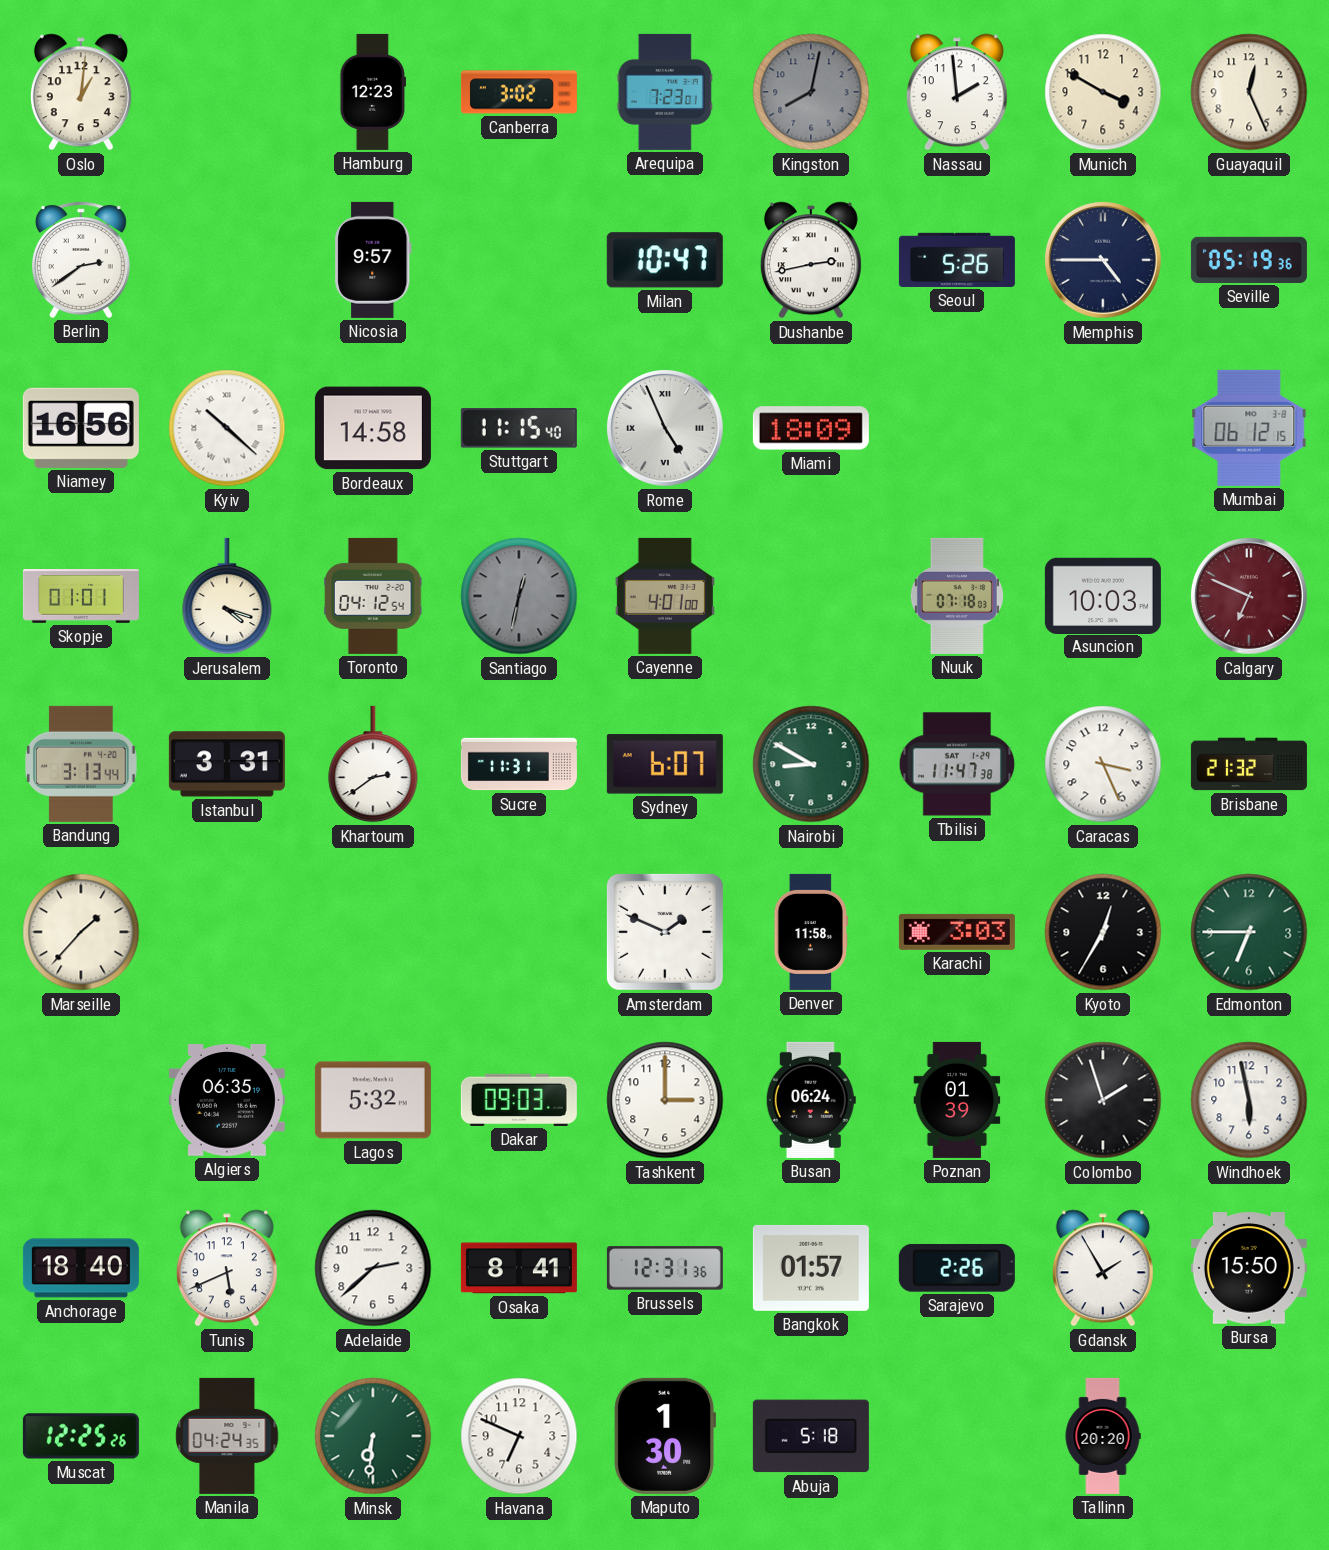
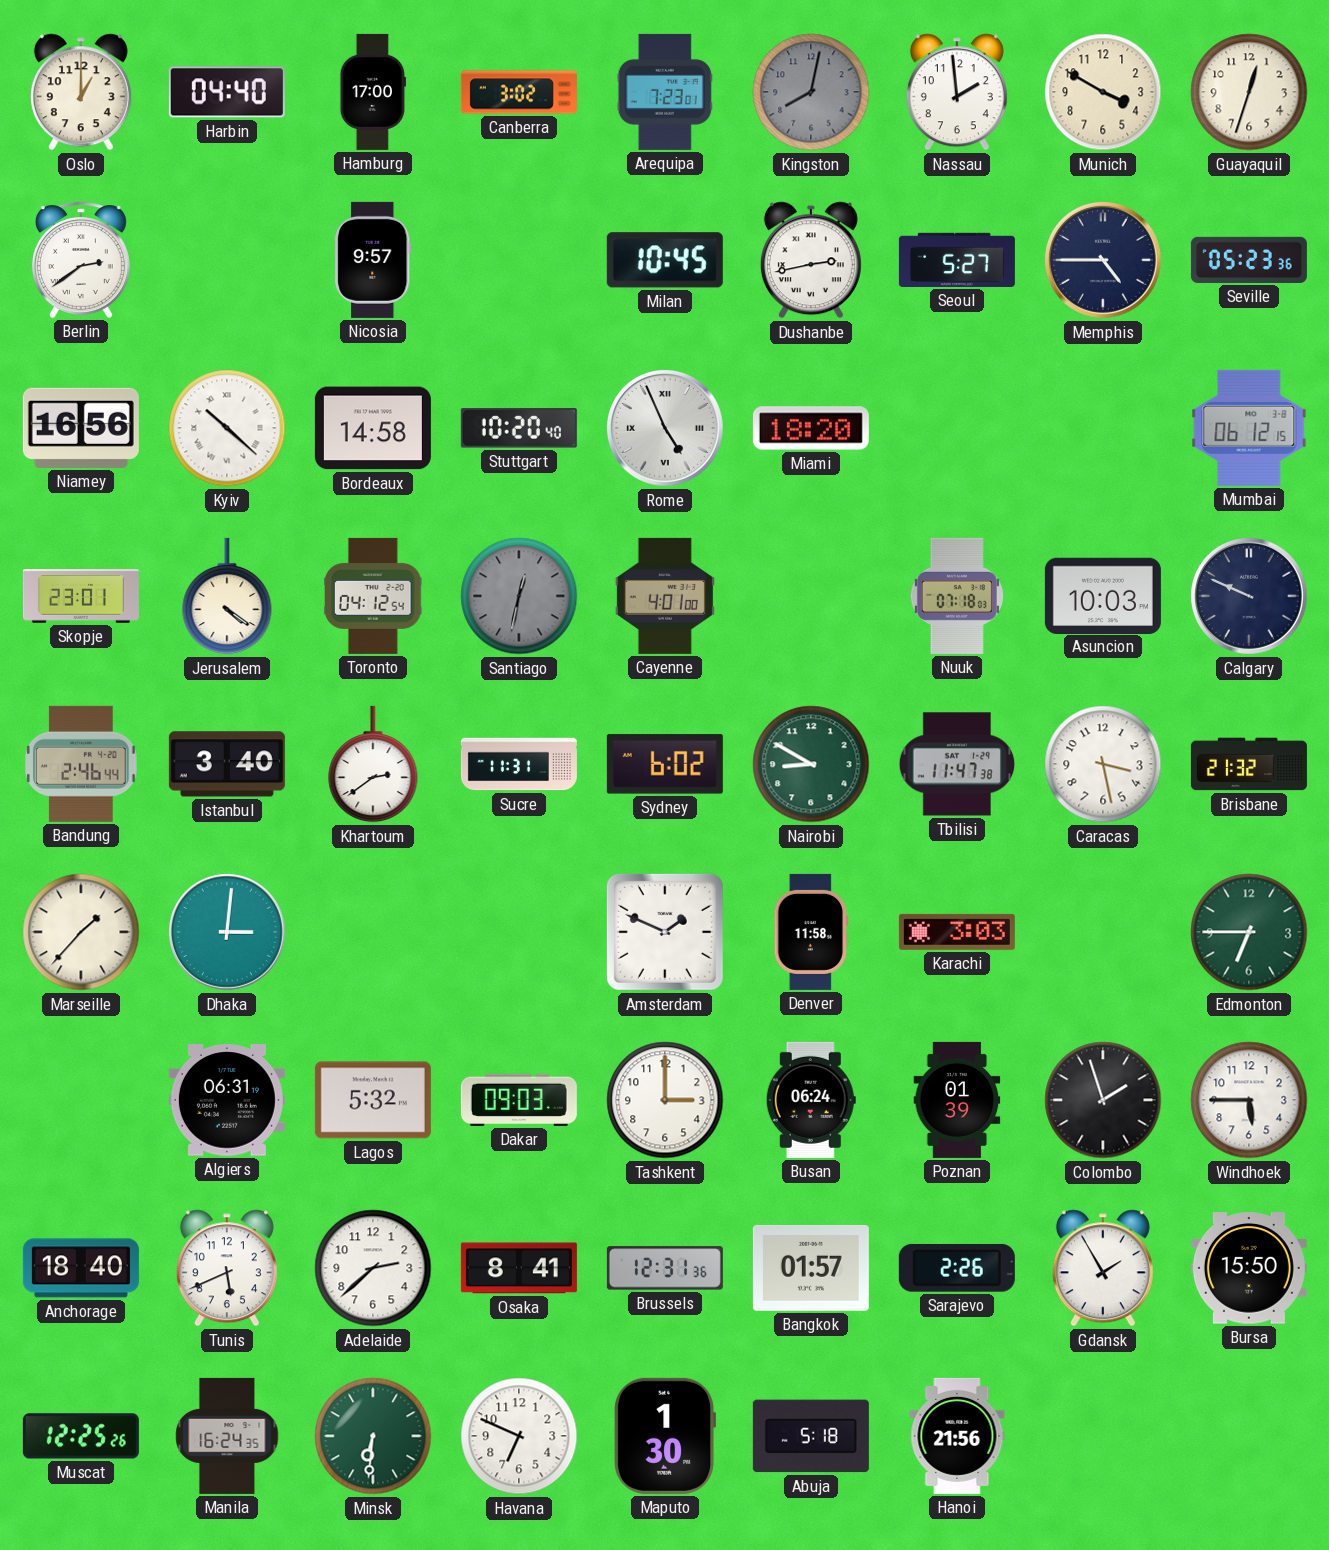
Oslo: 1:01 -> 1:00
Harbin: none -> 04:40
Hamburg: 12:23 -> 17:00
Guayaquil: 12:26 -> 12:33
Milan: 10:47 -> 10:45
Seoul: 5:26 -> 5:27
Seville: 05:19 -> 05:23
Stuttgart: 11:15 -> 10:20
Miami: 18:09 -> 18:20
Skopje: 01:01 -> 23:01
Jerusalem: 4:18 -> 4:21
Calgary: 6:49 -> 9:49
Calgary dial: burgundy -> navy
Bandung: 3:13 -> 2:46
Istanbul: 3:31 -> 3:40
Sydney: 6:07 -> 6:02
Caracas: 3:26 -> 3:28
Dhaka: none -> 3:01
Kyoto: 12:35 -> none
Algiers: 06:35 -> 06:31
Windhoek: 5:58 -> 5:45
Manila: 04:24 -> 16:24
Hanoi: none -> 21:56
Tallinn: 20:20 -> none
